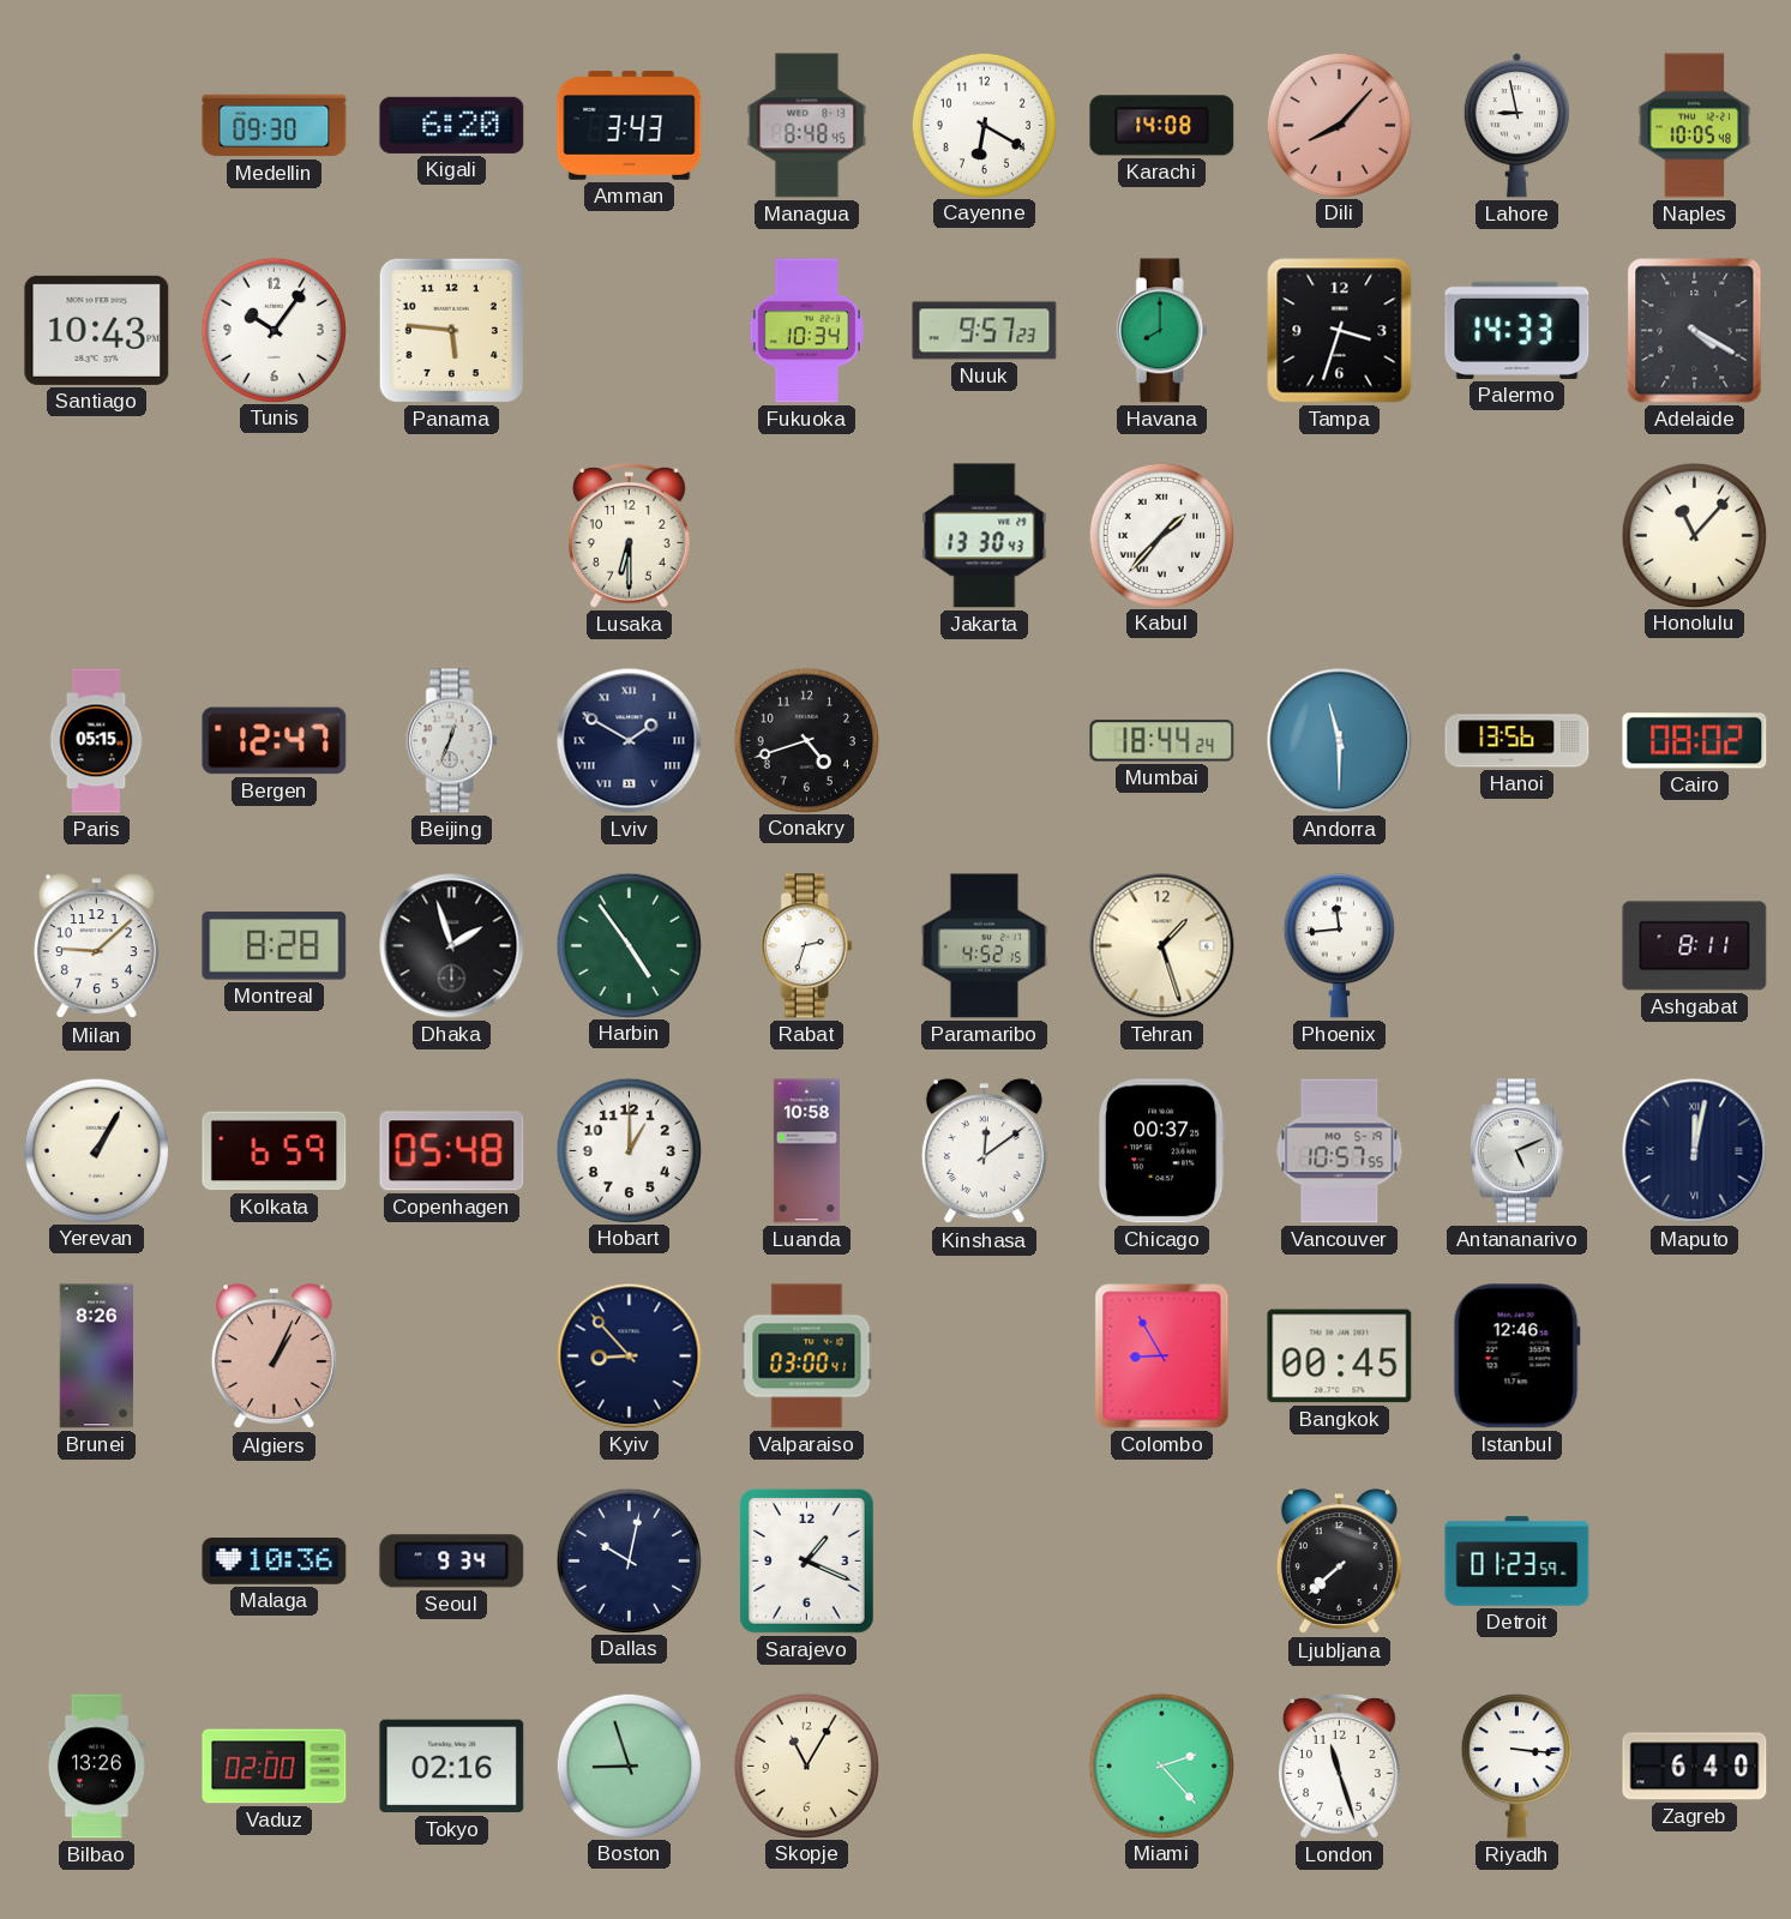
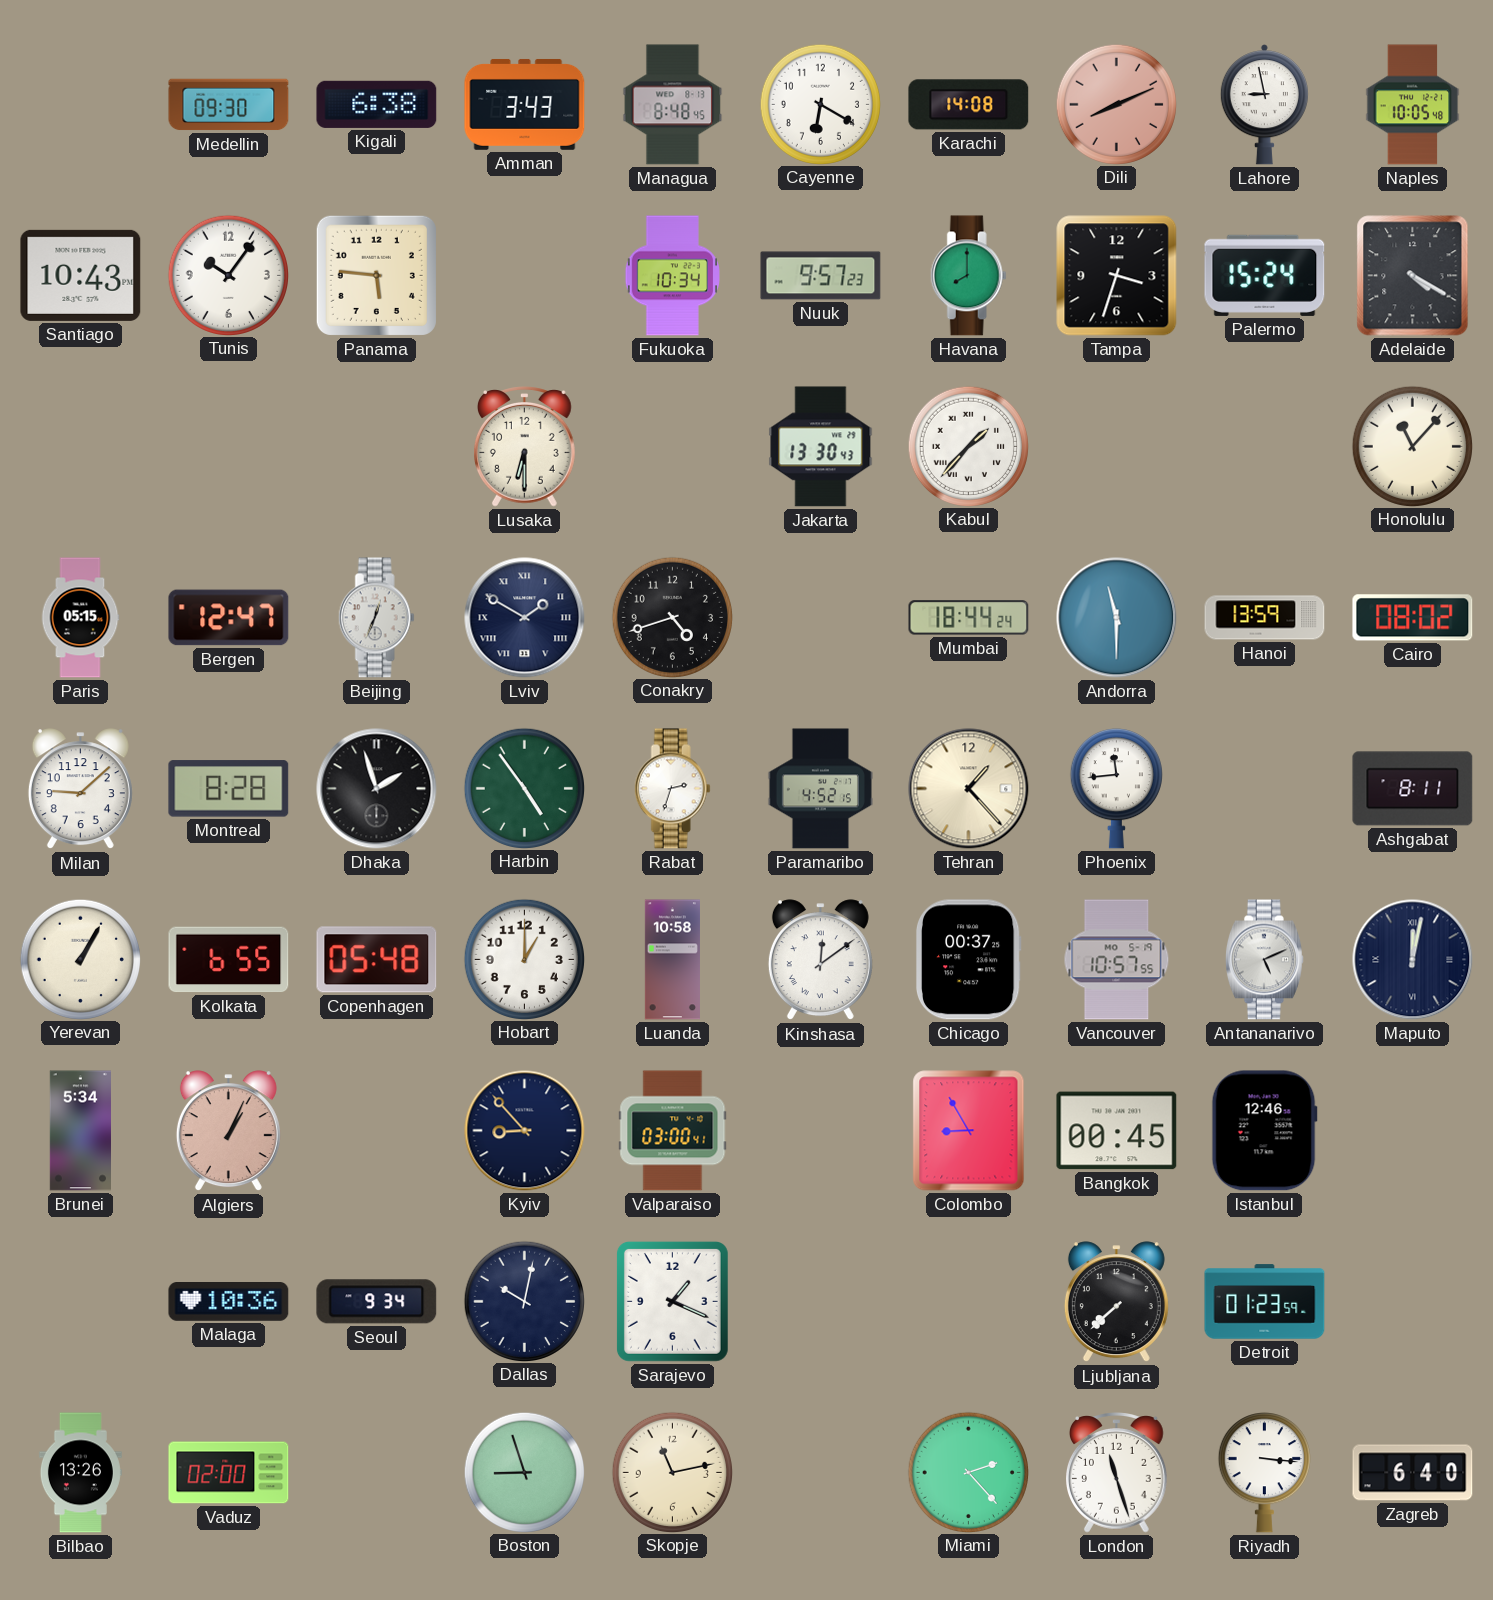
Kigali: 6:20 -> 6:38
Dili: 8:07 -> 8:11
Palermo: 14:33 -> 15:24
Hanoi: 13:56 -> 13:59
Tehran: 1:27 -> 1:23
Kolkata: 6:59 -> 6:55
Brunei: 8:26 -> 5:34
Tokyo: 02:16 -> none
Skopje: 11:05 -> 11:13
